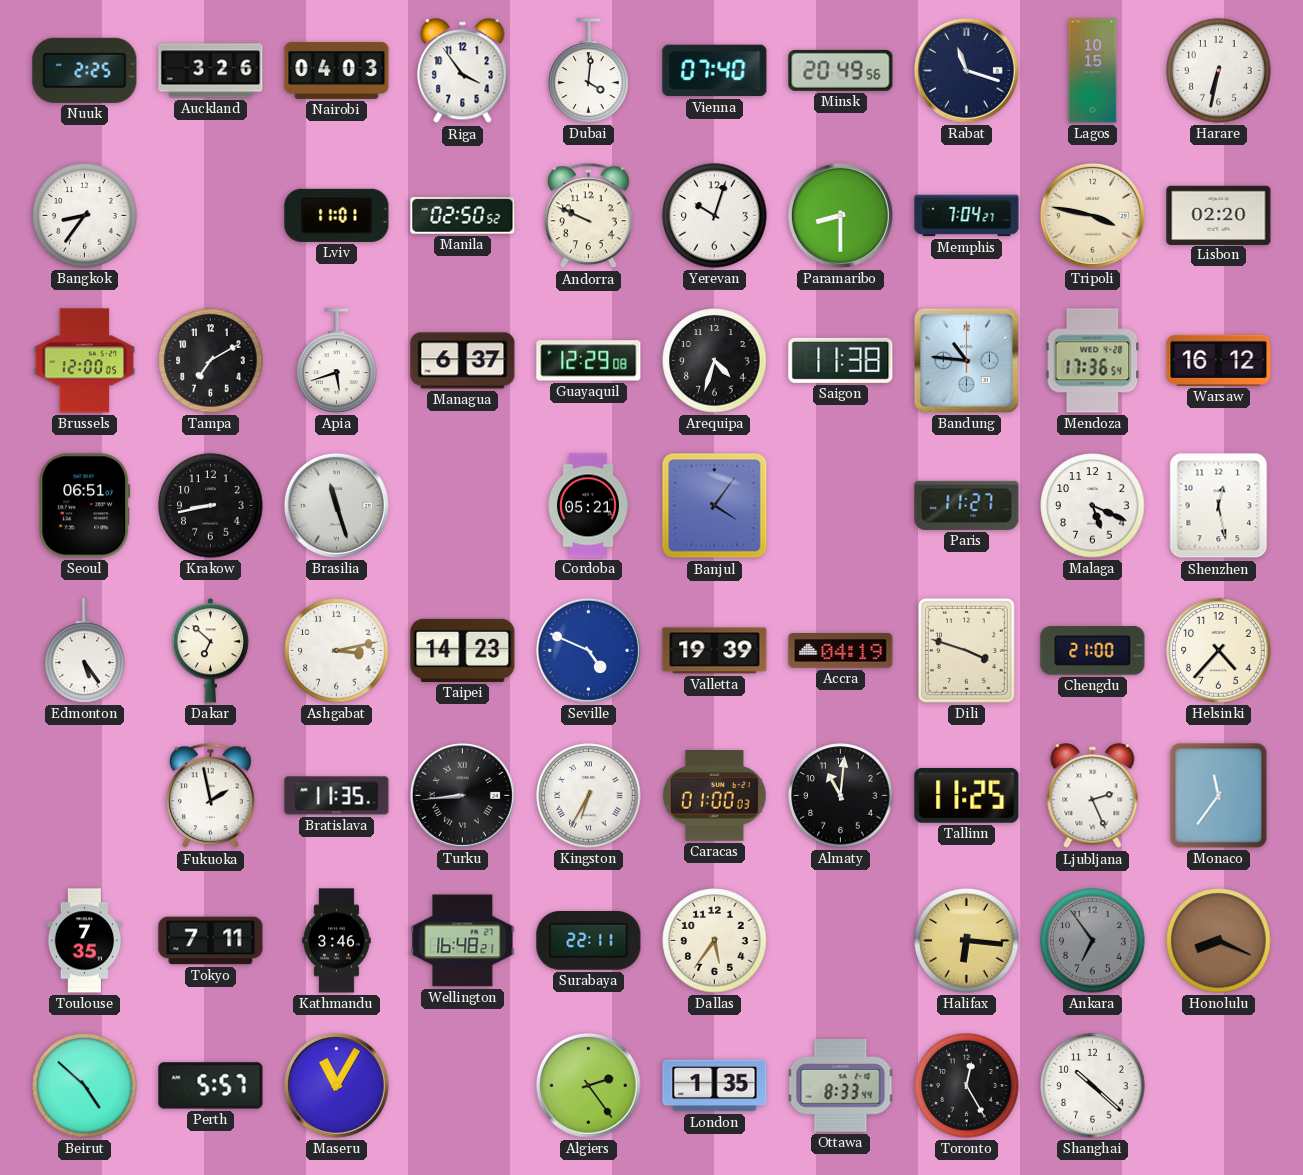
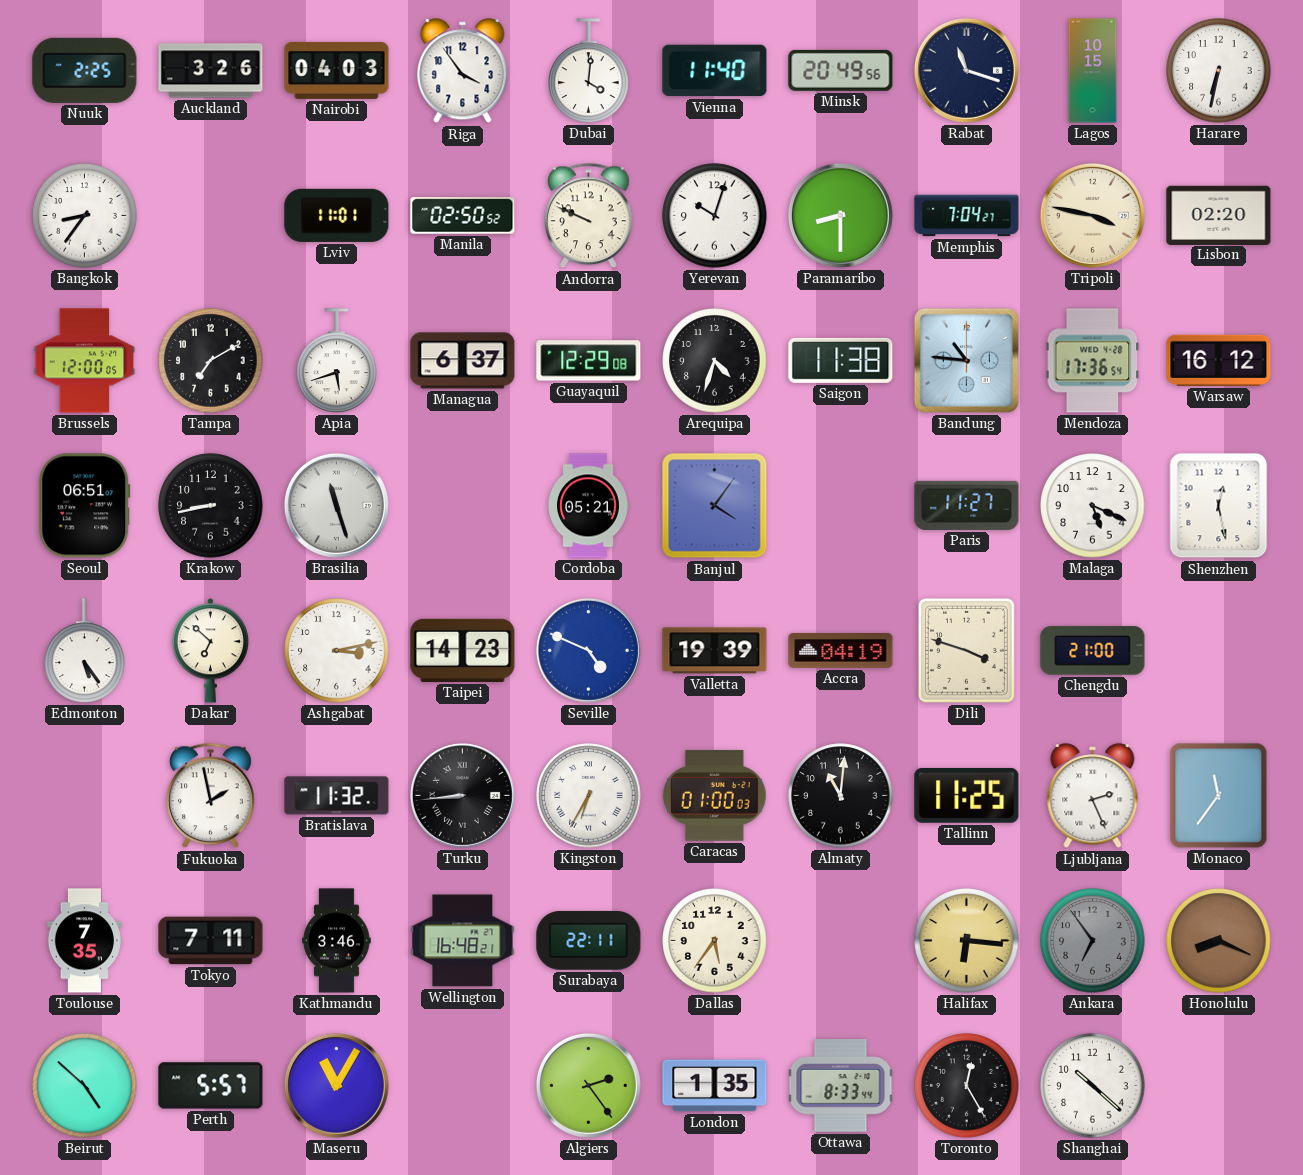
Vienna: 07:40 -> 11:40
Helsinki: 4:37 -> none
Bratislava: 11:35 -> 11:32
